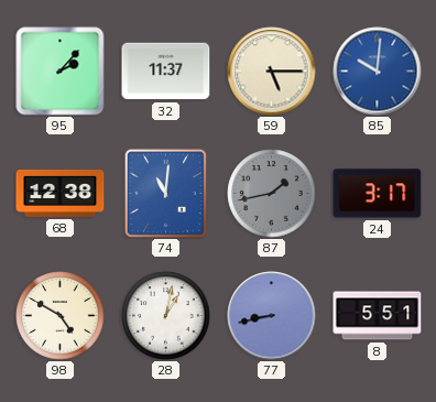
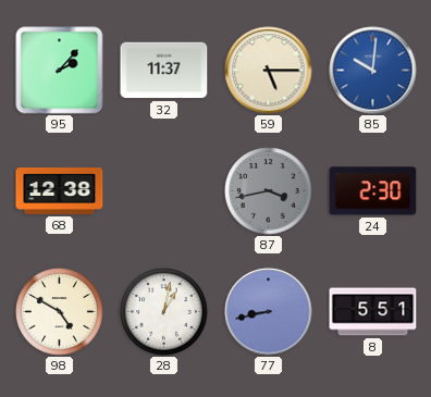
74: 11:01 -> none
87: 1:43 -> 3:43
24: 3:17 -> 2:30
